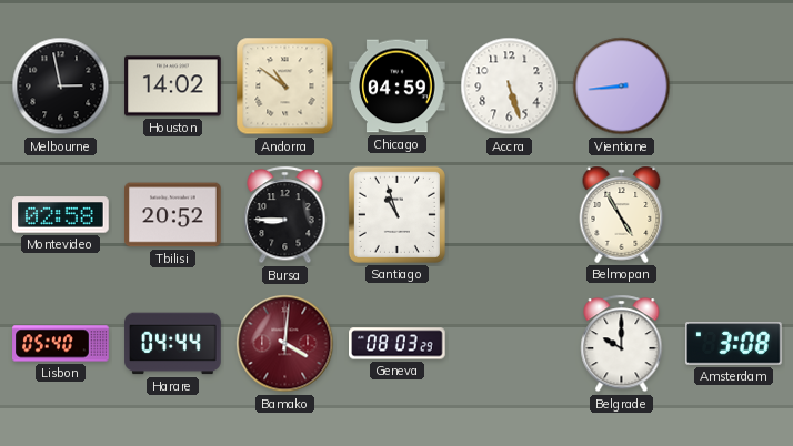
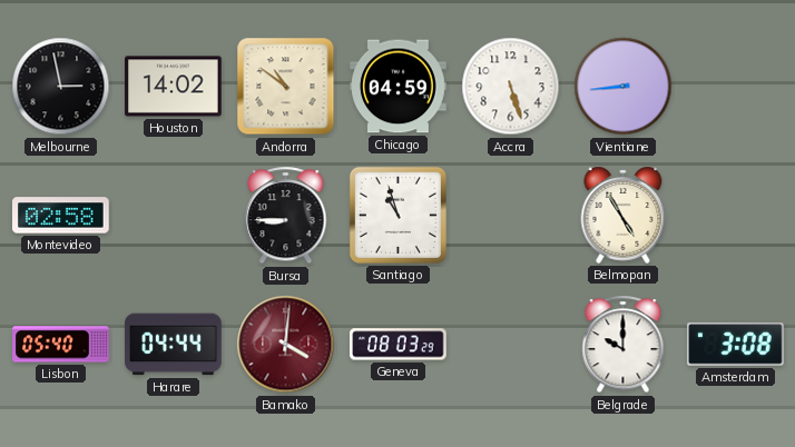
Tbilisi: 20:52 -> none
